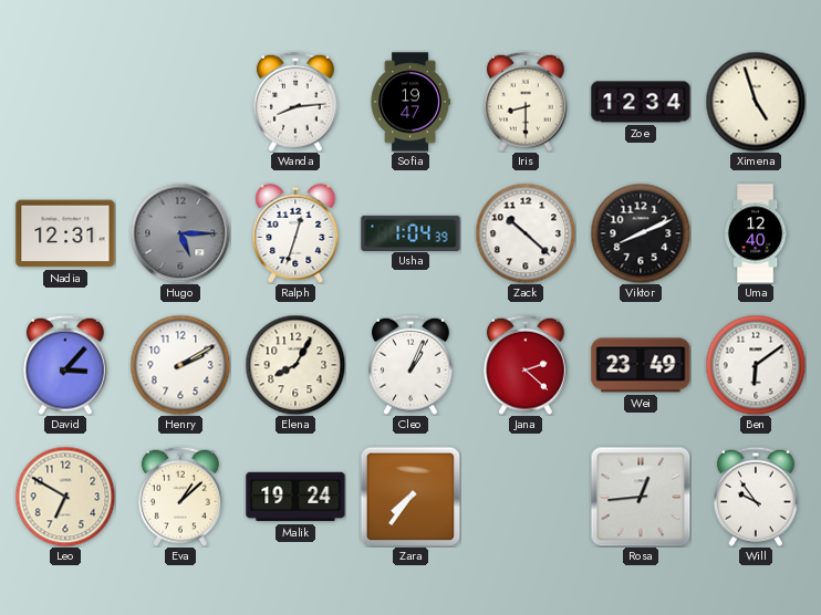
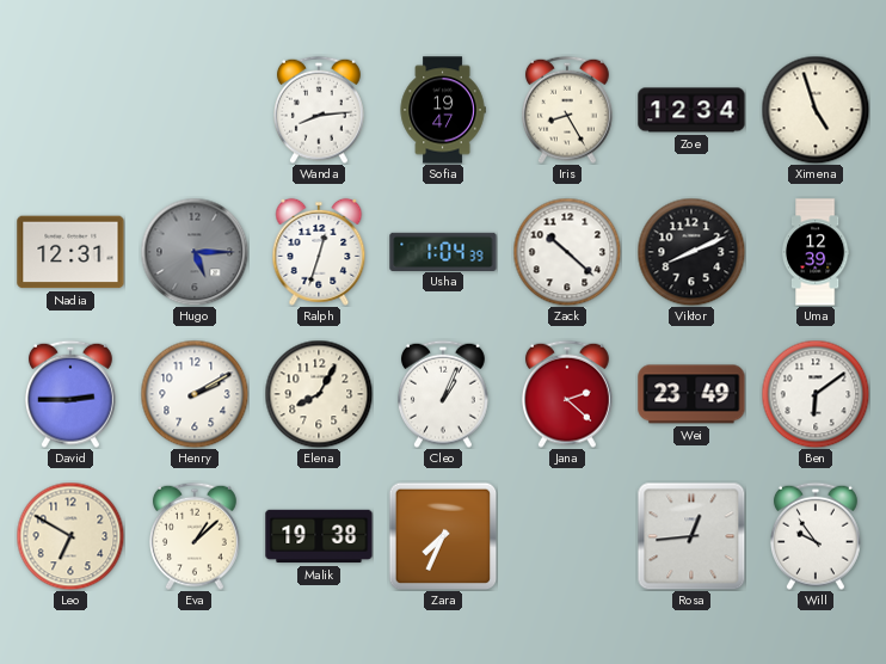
Iris: 8:30 -> 8:25
Uma: 12:40 -> 12:39
David: 3:07 -> 2:45
Malik: 19:24 -> 19:38
Zara: 7:36 -> 7:34
